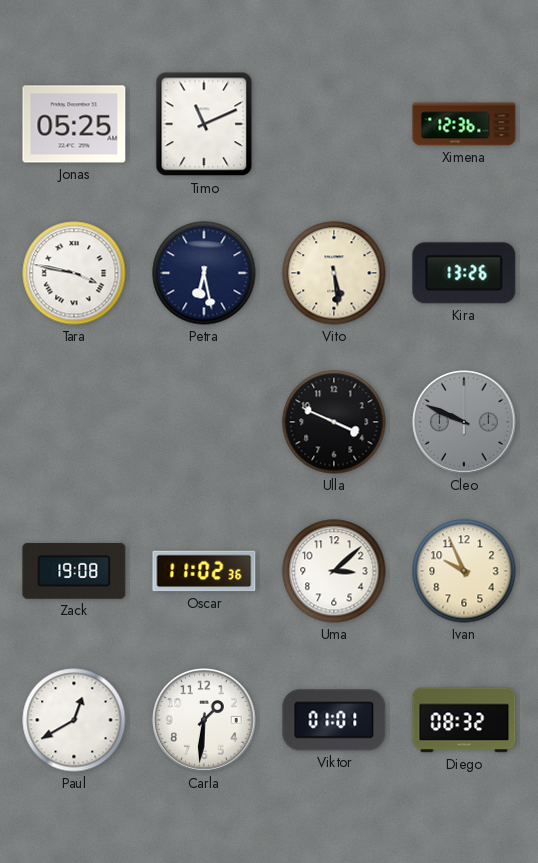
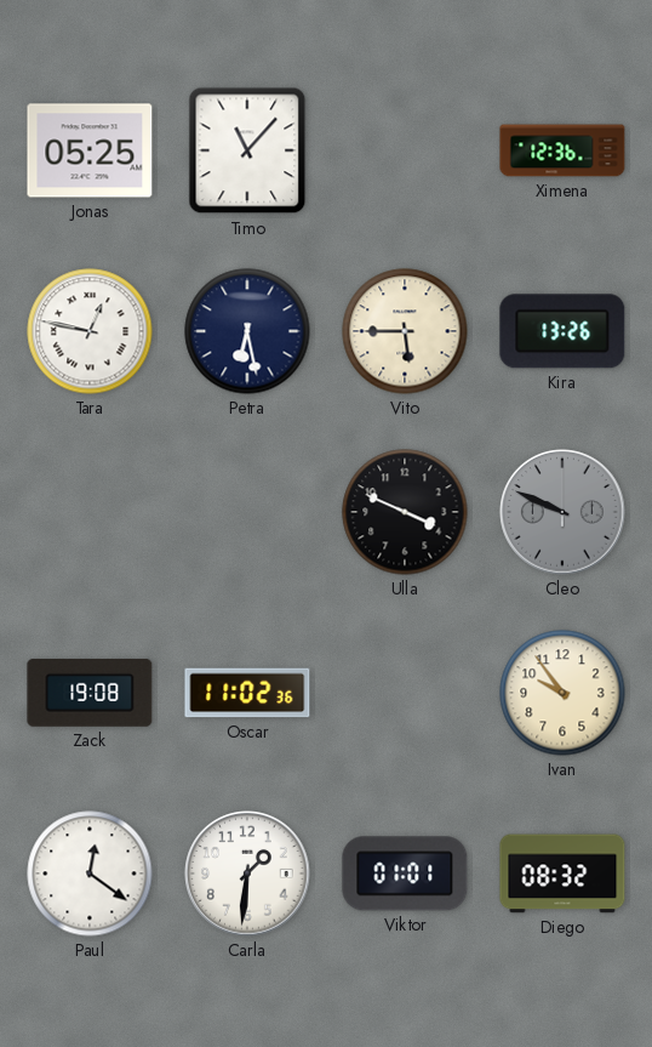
Timo: 11:11 -> 11:07
Tara: 3:47 -> 12:47
Vito: 5:29 -> 5:45
Uma: 3:08 -> none
Ivan: 9:56 -> 9:54
Paul: 12:40 -> 12:21
